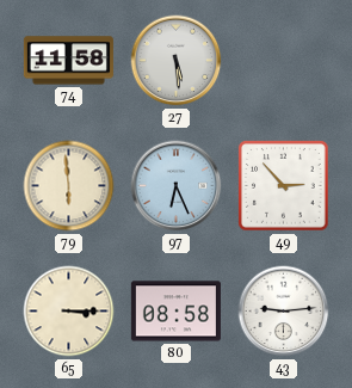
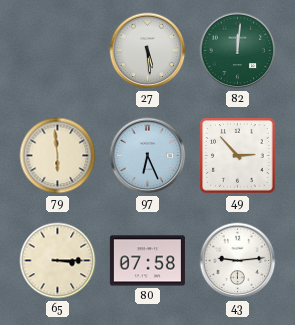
74: 11:58 -> none
82: none -> 12:01
80: 08:58 -> 07:58
